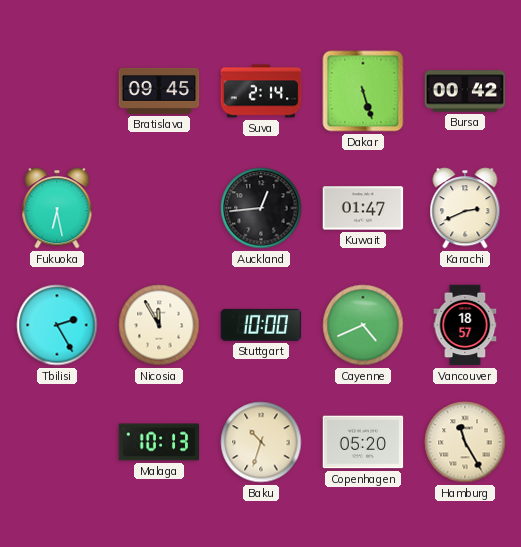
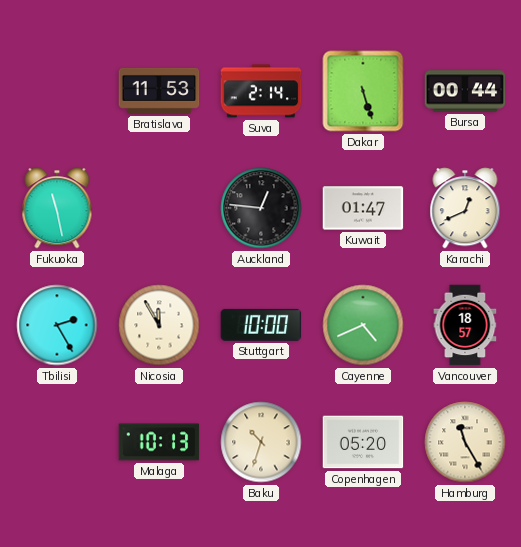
Bratislava: 09:45 -> 11:53
Bursa: 00:42 -> 00:44
Fukuoka: 6:28 -> 11:28
Auckland: 12:44 -> 12:46
Karachi: 2:41 -> 12:41
